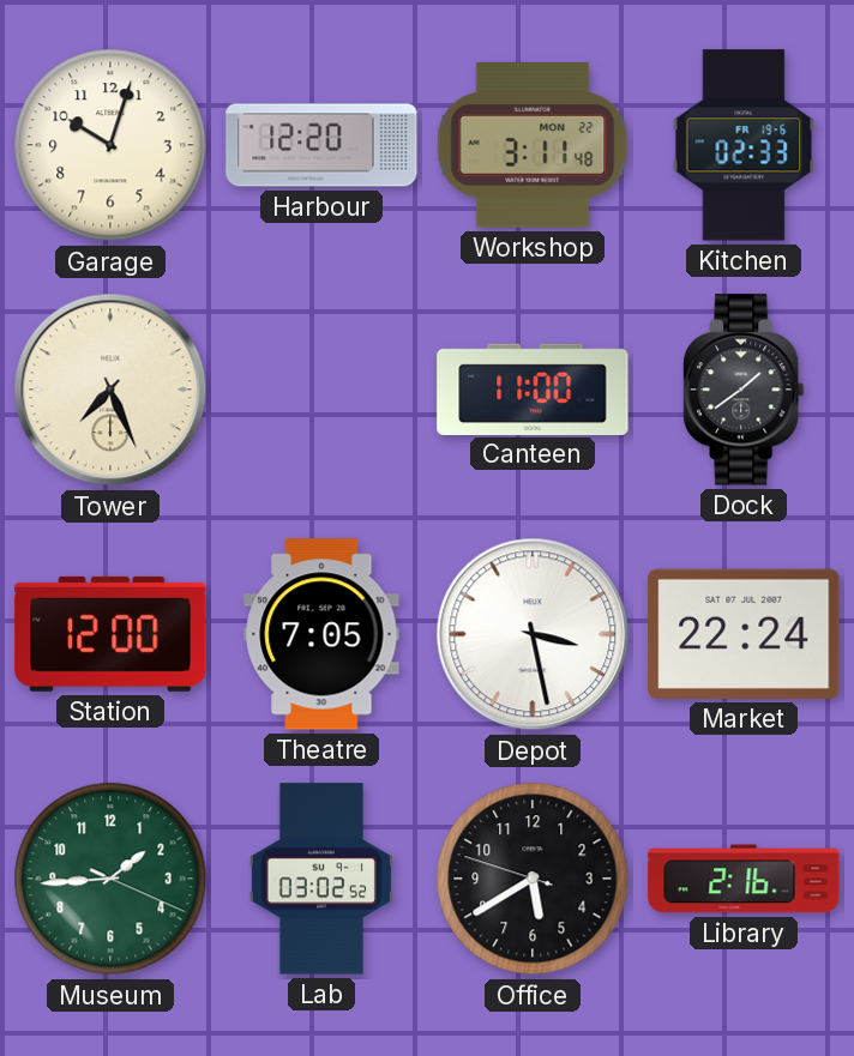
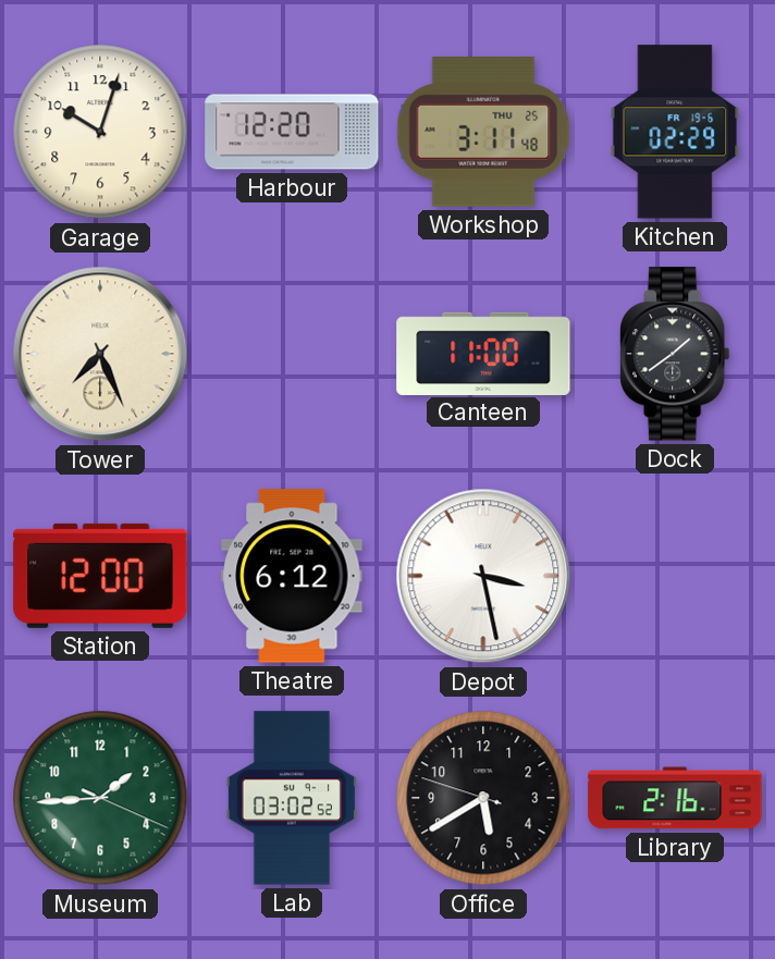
Workshop date: MON 22 -> THU 25
Kitchen: 02:33 -> 02:29
Theatre: 7:05 -> 6:12
Market: 22:24 -> none
